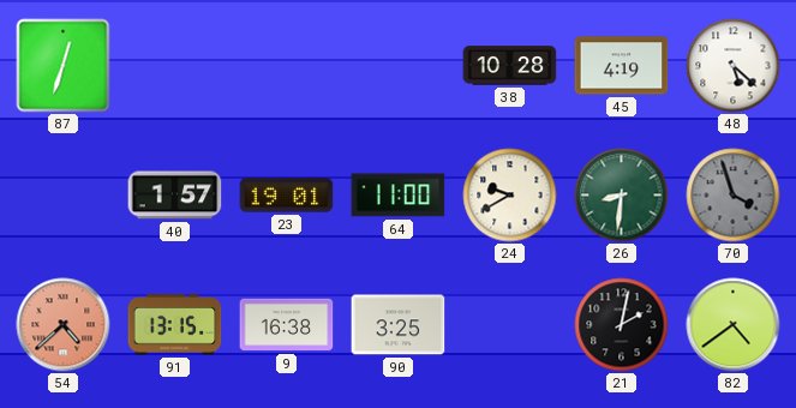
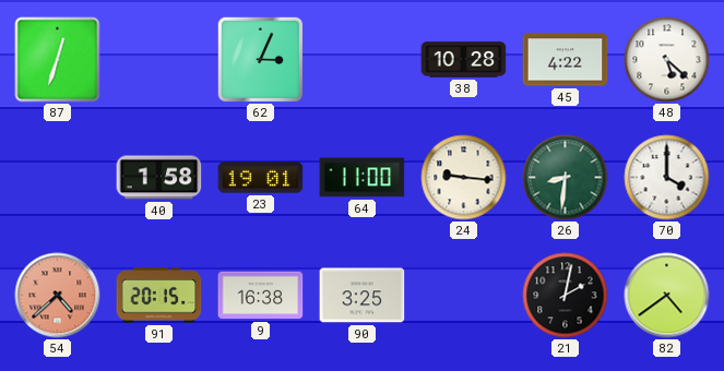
62: none -> 3:04
45: 4:19 -> 4:22
40: 1:57 -> 1:58
24: 9:40 -> 9:16
70: 3:57 -> 4:00
70 dial: grey -> white
91: 13:15 -> 20:15
